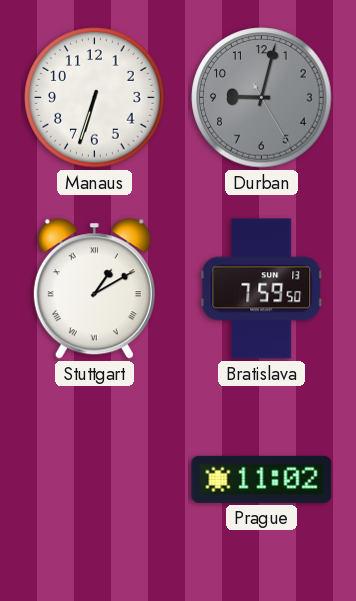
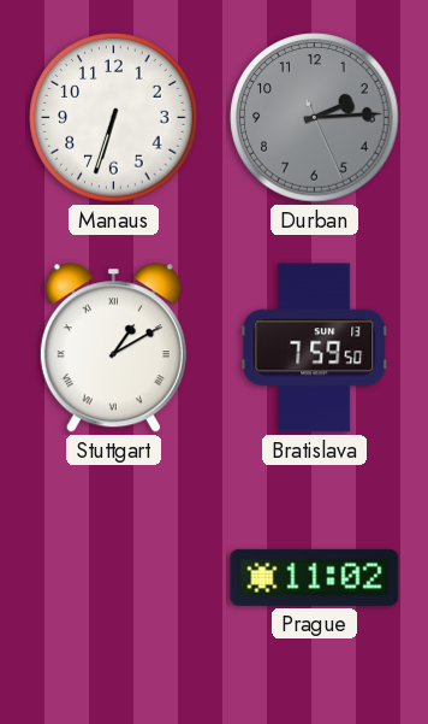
Durban: 9:02 -> 2:14
